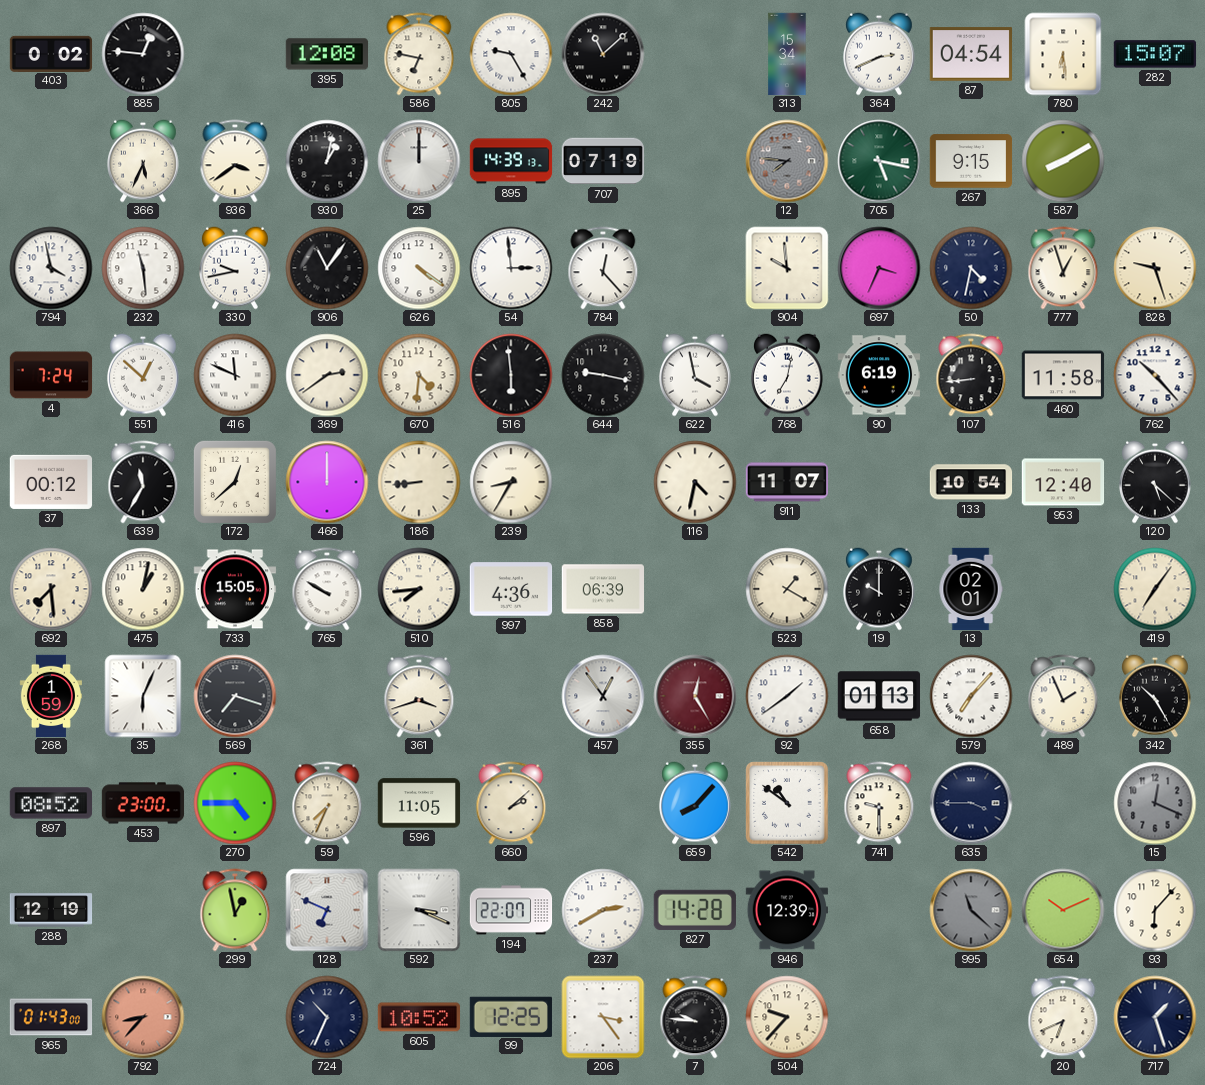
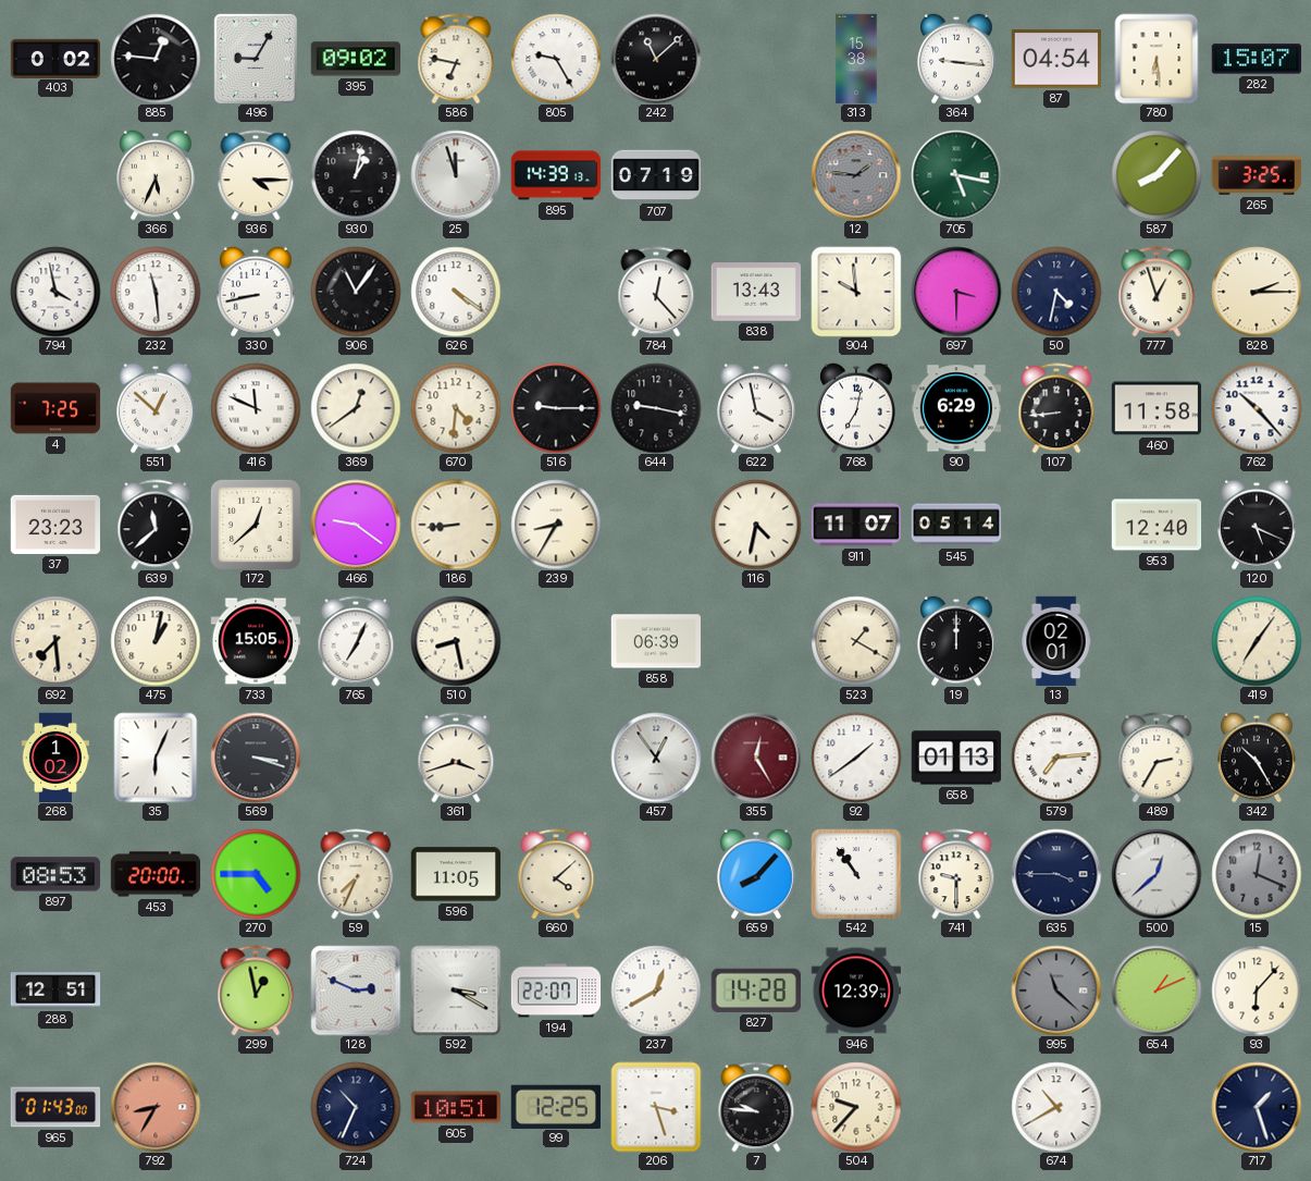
496: none -> 9:05
395: 12:08 -> 09:02
313: 15:34 -> 15:38
364: 2:41 -> 9:16
936: 3:39 -> 4:15
25: 12:00 -> 11:57
12: 7:46 -> 1:46
267: 9:15 -> none
587: 8:10 -> 8:07
265: none -> 3:25
330: 9:43 -> 8:43
54: 2:59 -> none
838: none -> 13:43
697: 3:34 -> 3:30
828: 9:27 -> 2:15
4: 7:24 -> 7:25
369: 2:39 -> 12:39
516: 5:59 -> 9:15
90: 6:19 -> 6:29
37: 00:12 -> 23:23
639: 11:35 -> 11:38
466: 12:00 -> 9:21
545: none -> 05:14
133: 10:54 -> none
120: 5:22 -> 5:19
765: 9:50 -> 7:04
510: 7:44 -> 8:28
997: 4:36 -> none
19: 10:00 -> 12:00
268: 1:59 -> 1:02
569: 7:18 -> 3:18
579: 7:07 -> 7:14
489: 1:56 -> 2:35
897: 08:52 -> 08:53
453: 23:00 -> 20:00
660: 2:08 -> 4:08
542: 10:51 -> 10:54
500: none -> 12:38
288: 12:19 -> 12:51
128: 6:49 -> 2:49
592: 3:19 -> 3:20
237: 2:40 -> 12:40
654: 10:11 -> 1:11
792: 8:37 -> 8:35
605: 10:52 -> 10:51
206: 3:24 -> 3:27
674: none -> 10:40
20: 6:41 -> none
